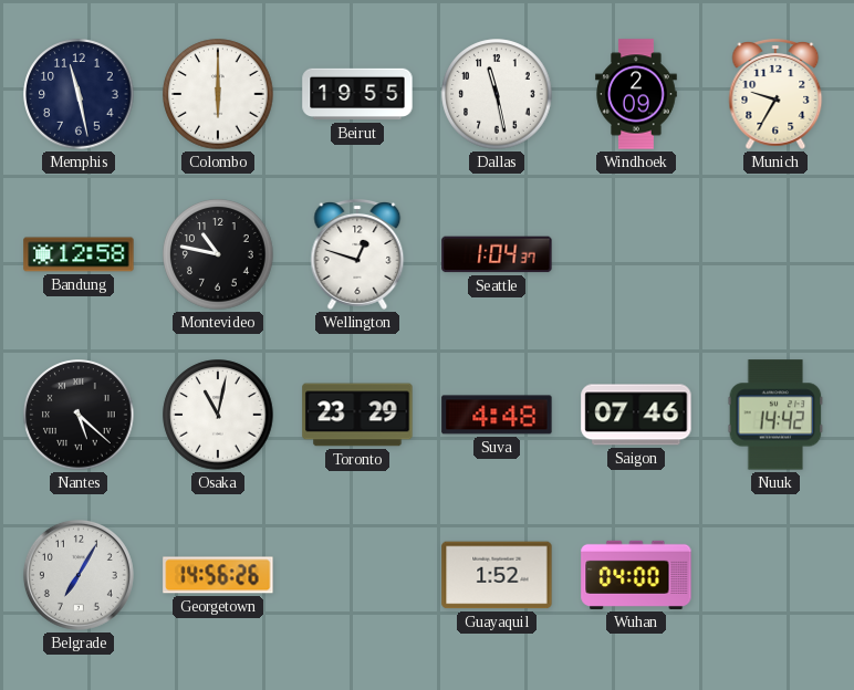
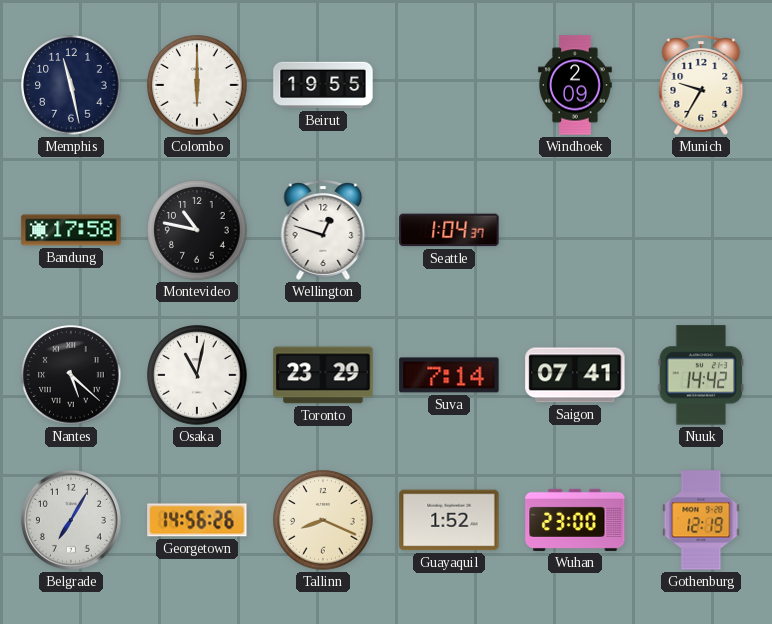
Dallas: 11:28 -> none
Bandung: 12:58 -> 17:58
Suva: 4:48 -> 7:14
Saigon: 07:46 -> 07:41
Tallinn: none -> 8:19
Wuhan: 04:00 -> 23:00
Gothenburg: none -> 12:19
